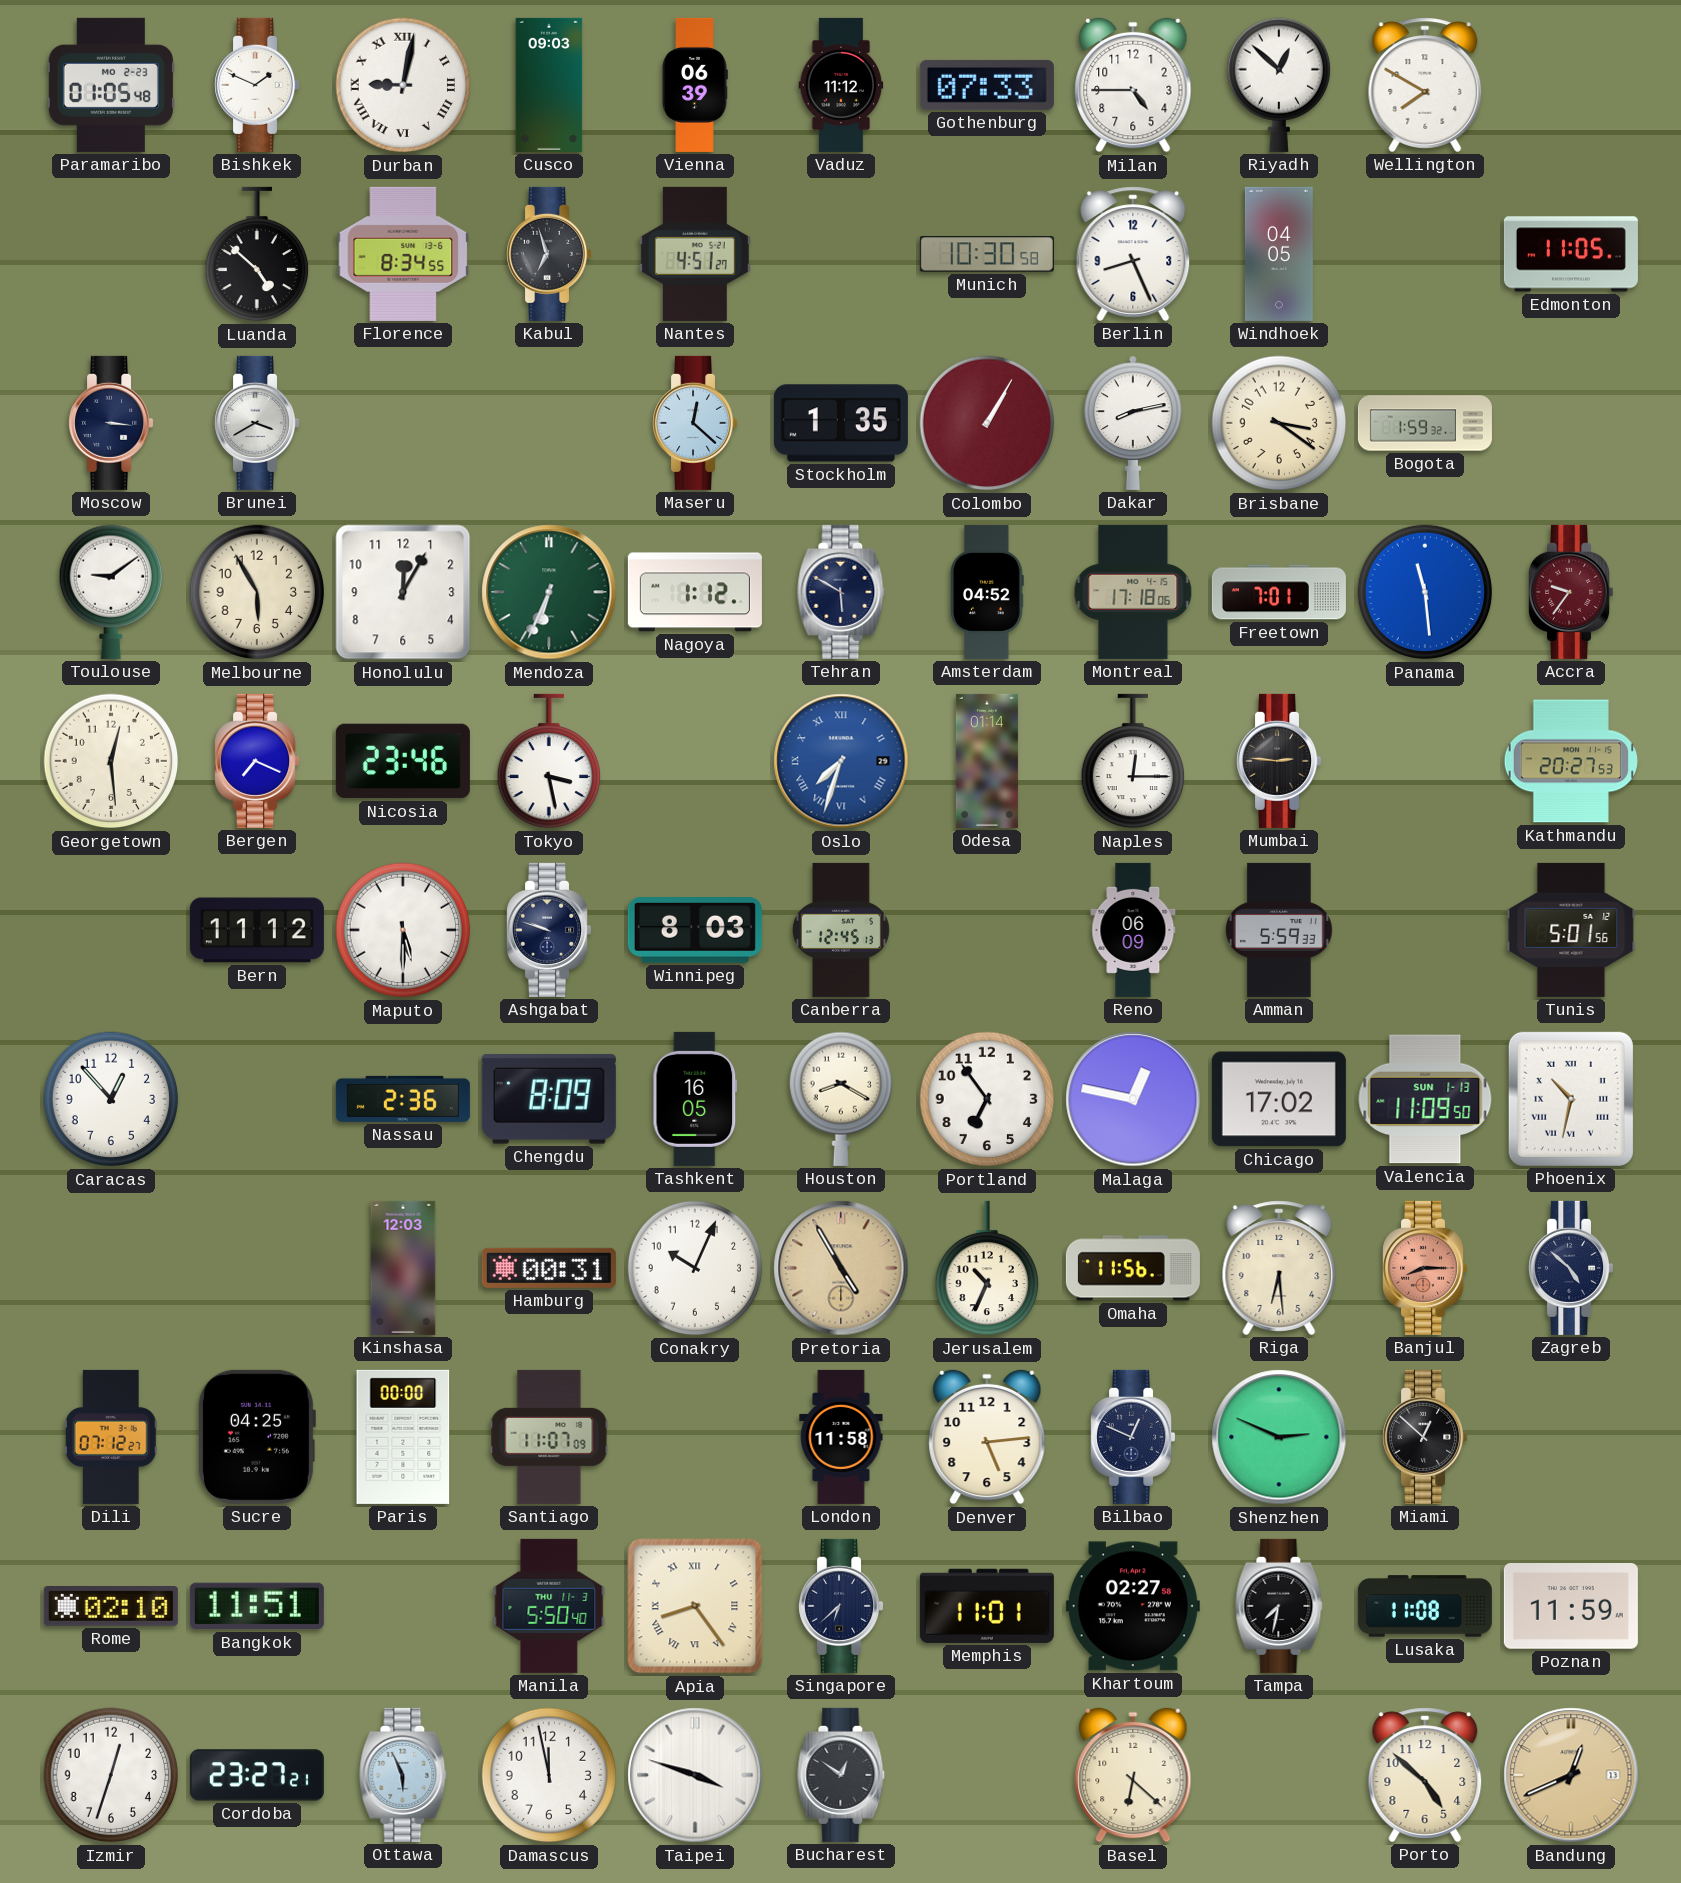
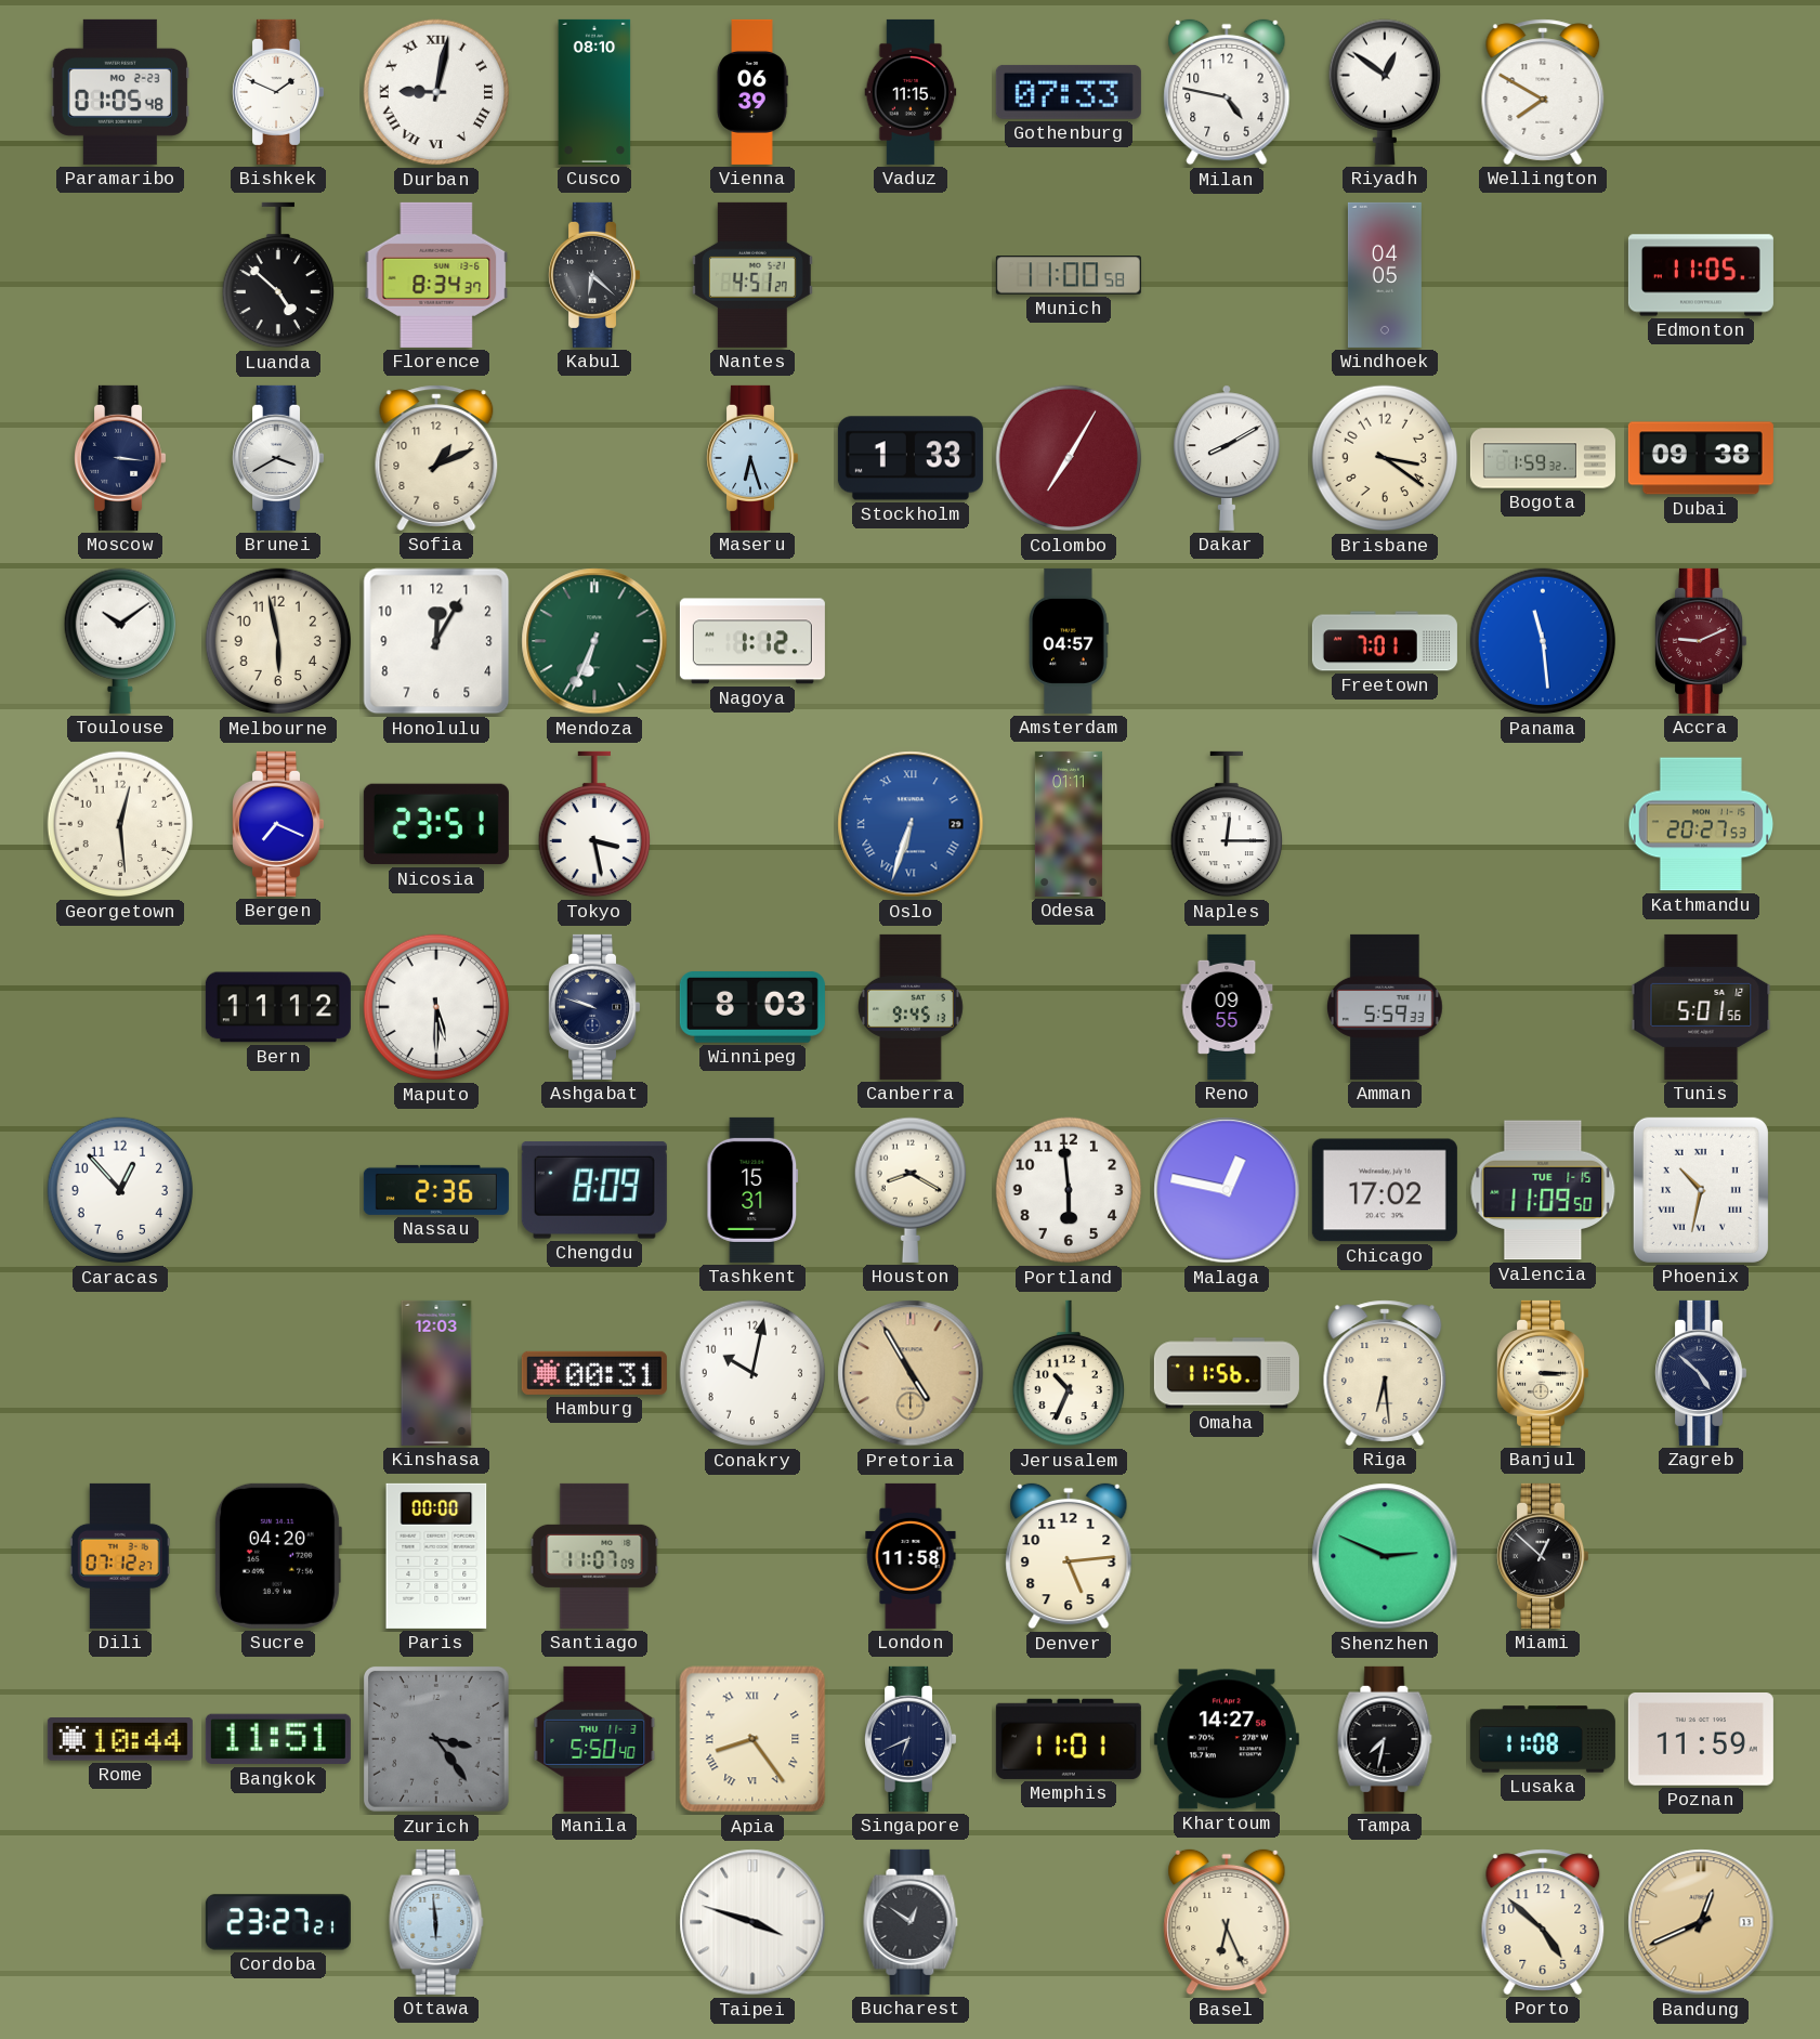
Cusco: 09:03 -> 08:10
Vaduz: 11:12 -> 11:15
Milan: 4:45 -> 4:47
Riyadh: 12:52 -> 12:51
Florence: 8:34:55 -> 8:34:37
Kabul: 6:57 -> 6:22
Munich: 10:30 -> 11:00
Berlin: 8:26 -> none
Sofia: none -> 1:11
Maseru: 12:22 -> 6:27
Stockholm: 1:35 -> 1:33
Colombo: 1:05 -> 7:05
Dakar: 8:13 -> 8:10
Dubai: none -> 09:38
Toulouse: 9:09 -> 10:09
Melbourne: 5:55 -> 5:58
Tehran: 5:50 -> none
Amsterdam: 04:52 -> 04:57
Montreal: 17:18 -> none
Accra: 9:36 -> 9:11
Nicosia: 23:46 -> 23:51
Oslo: 7:33 -> 6:33
Odesa: 01:14 -> 01:11
Mumbai: 2:46 -> none
Canberra: 12:45 -> 9:45
Reno: 06:09 -> 09:55
Tashkent: 16:05 -> 15:31
Portland: 6:54 -> 5:59
Valencia date: SUN 1-13 -> TUE 1-15
Conakry: 10:04 -> 10:02
Banjul: 8:15 -> 3:15
Banjul dial: salmon -> cream
Sucre: 04:25 -> 04:20
Bilbao: 12:49 -> none
Rome: 02:10 -> 10:44
Zurich: none -> 3:24
Singapore: 6:38 -> 6:41
Khartoum: 02:27 -> 14:27
Izmir: 12:33 -> none
Ottawa: 5:56 -> 5:59
Damascus: 11:58 -> none
Basel: 6:22 -> 6:26
